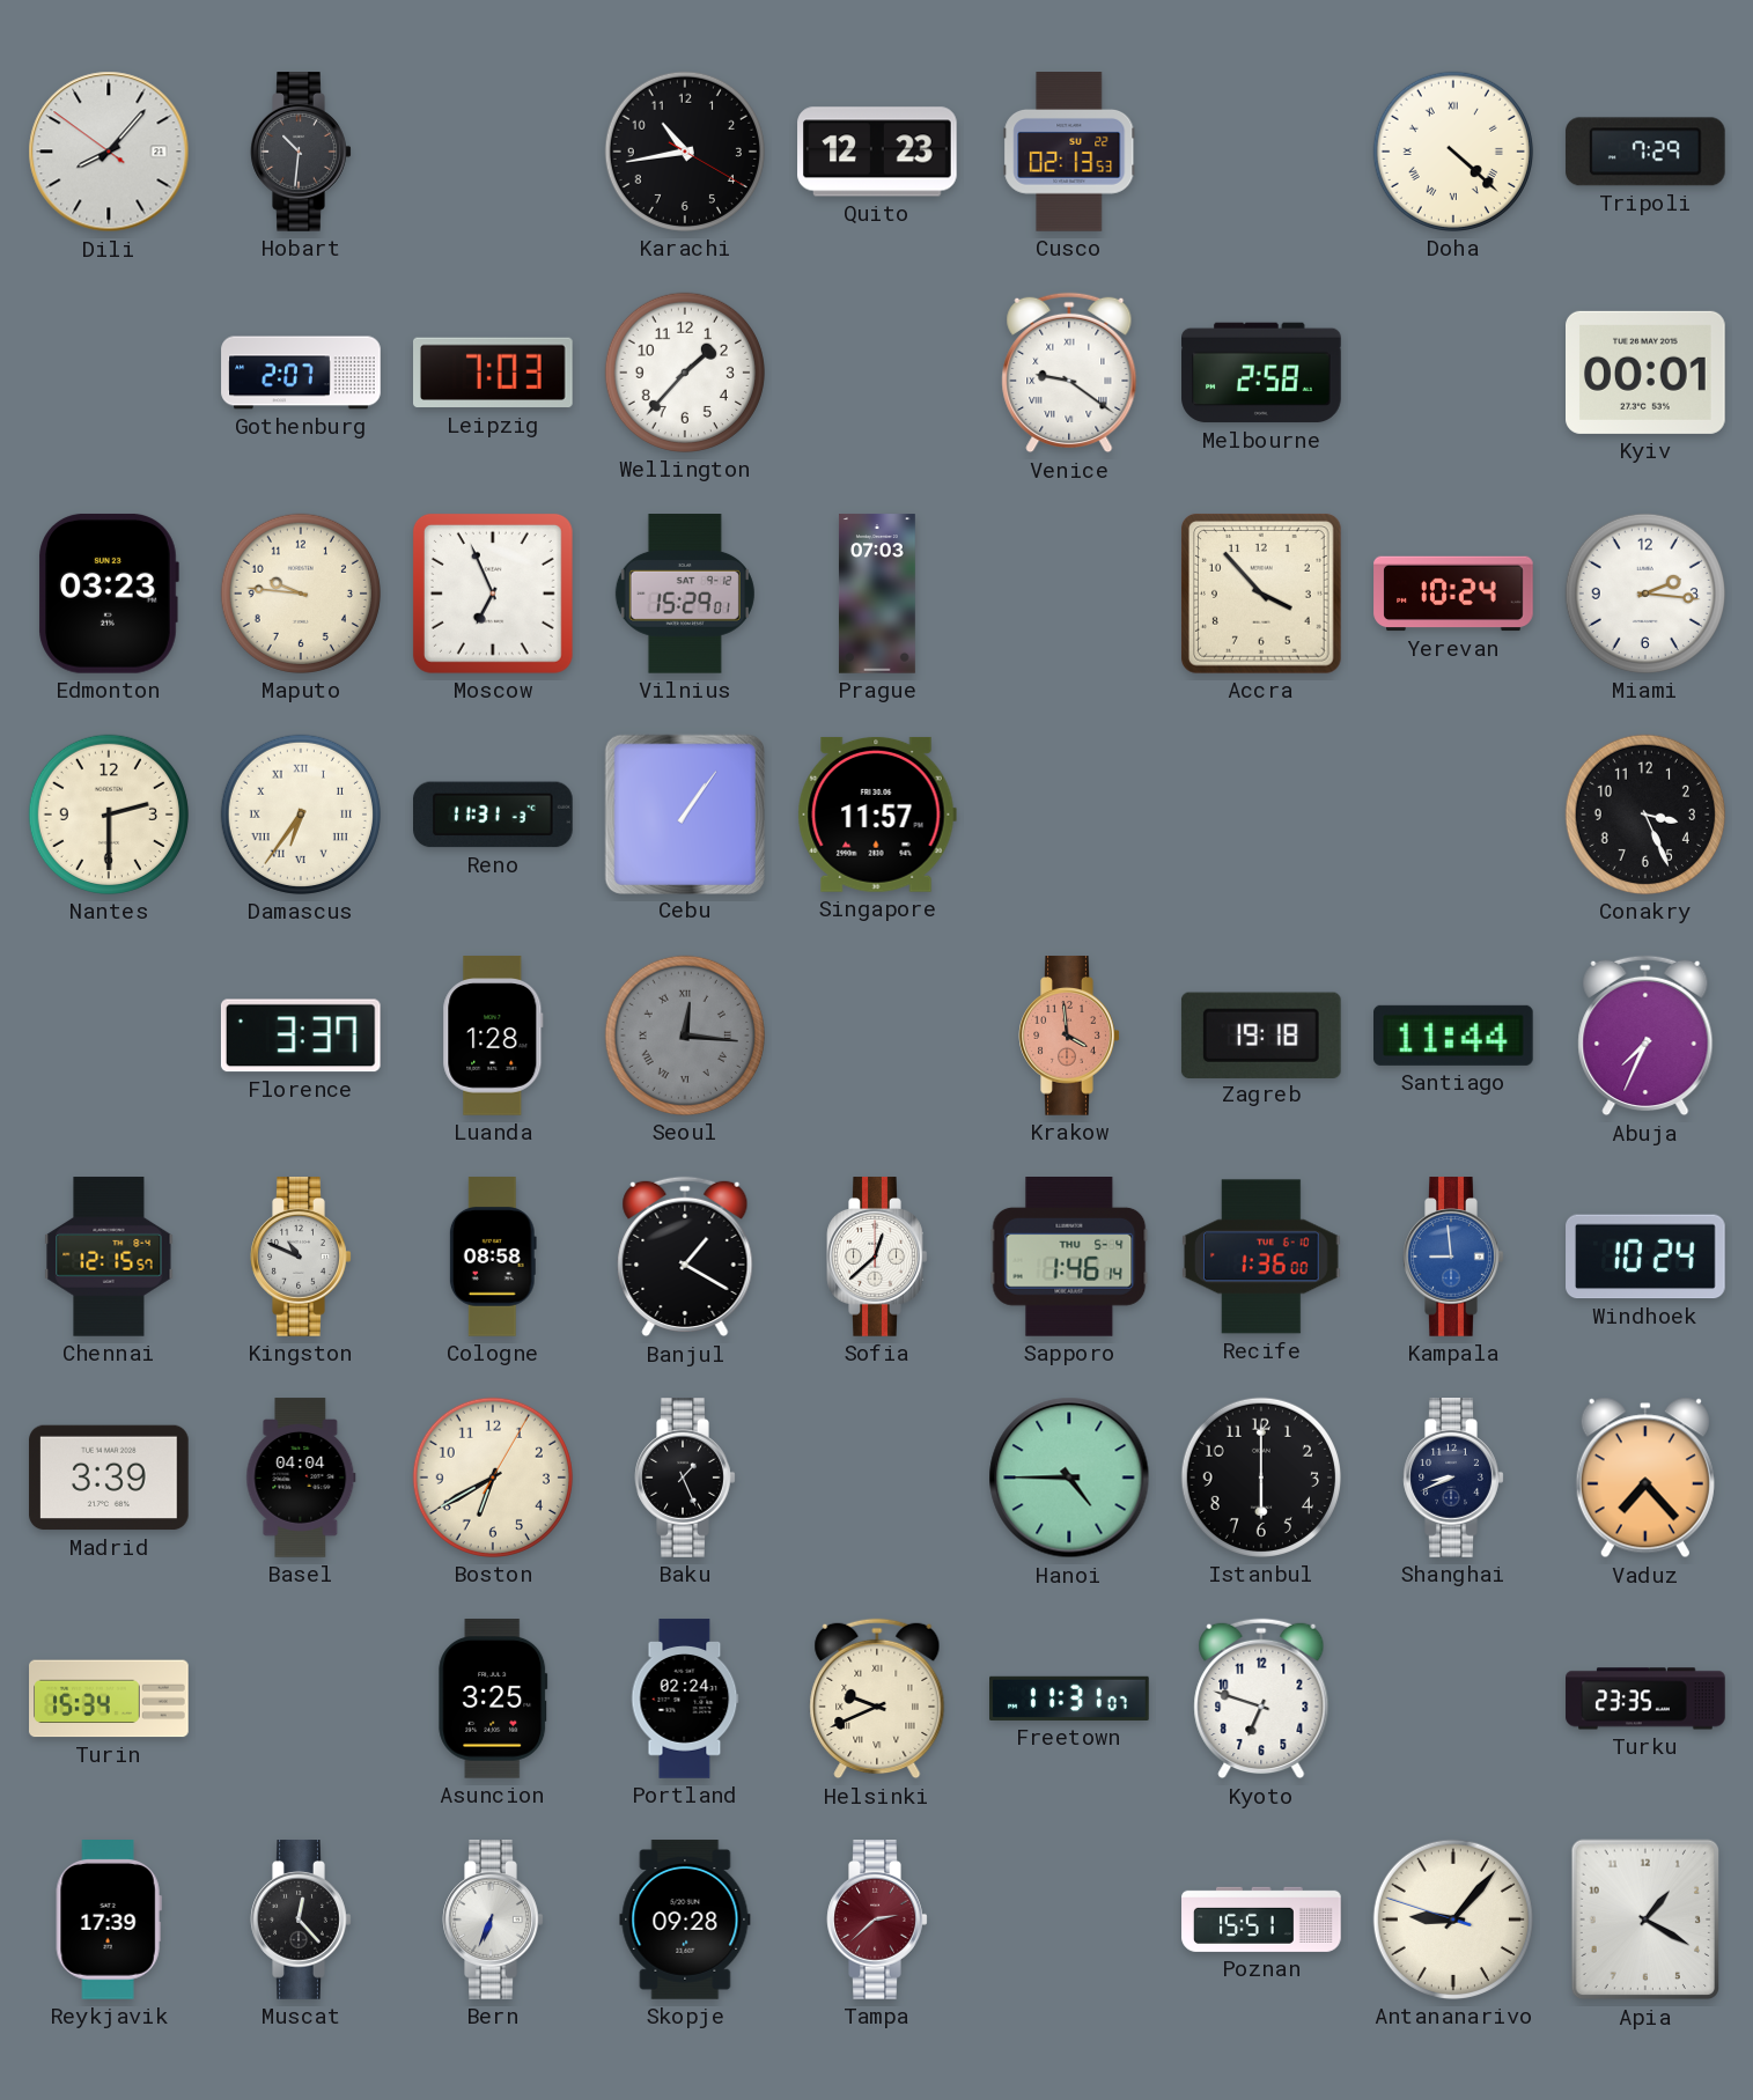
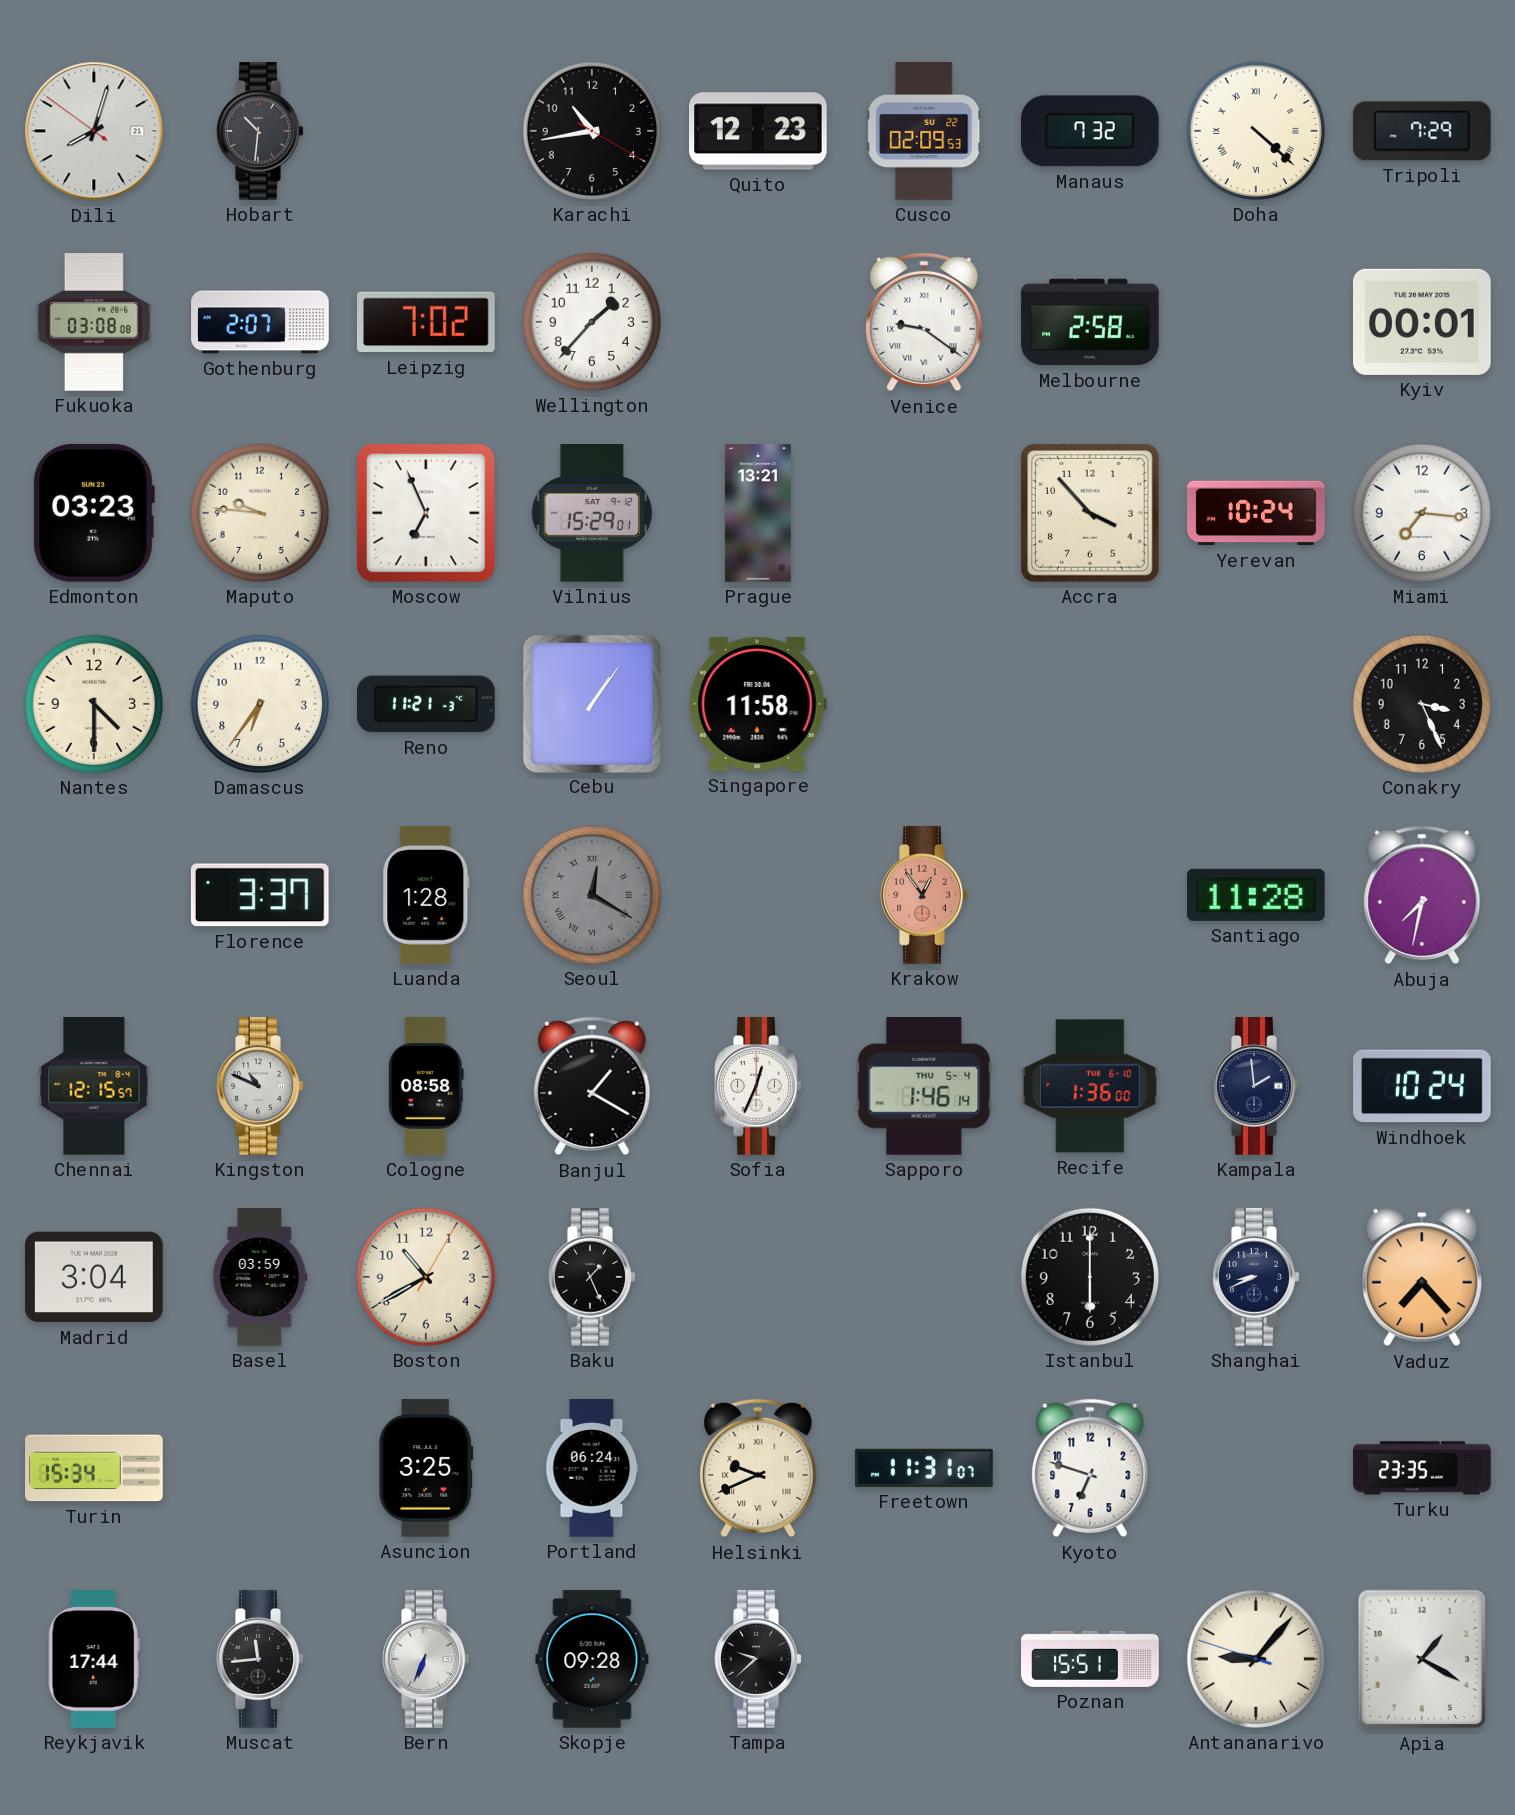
Dili: 8:06 -> 8:02
Cusco: 02:13 -> 02:09
Manaus: none -> 7:32
Fukuoka: none -> 03:08
Leipzig: 7:03 -> 7:02
Prague: 07:03 -> 13:21
Miami: 2:16 -> 7:16
Nantes: 2:30 -> 4:30
Damascus numerals: Roman -> Arabic
Reno: 11:31 -> 11:21
Singapore: 11:57 -> 11:58
Seoul: 12:16 -> 12:20
Krakow: 3:59 -> 12:54
Zagreb: 19:18 -> none
Santiago: 11:44 -> 11:28
Abuja: 7:34 -> 7:32
Sofia: 12:38 -> 12:34
Kampala: 8:59 -> 1:59
Kampala dial: blue -> navy
Madrid: 3:39 -> 3:04
Basel: 04:04 -> 03:59
Boston: 6:40 -> 10:40
Hanoi: 4:45 -> none
Portland: 02:24 -> 06:24
Reykjavik: 17:39 -> 17:44
Muscat: 12:23 -> 11:44
Tampa: 2:38 -> 9:38
Tampa dial: burgundy -> black
